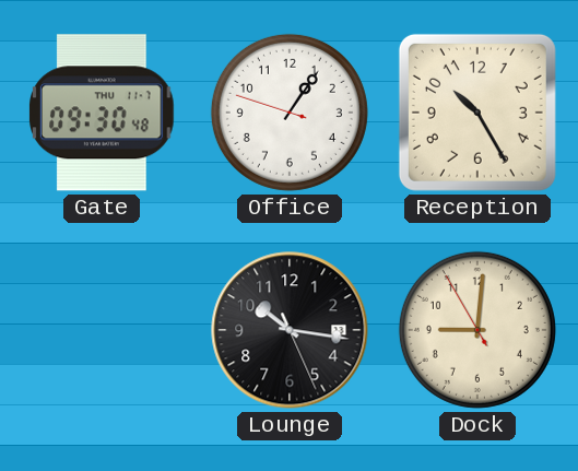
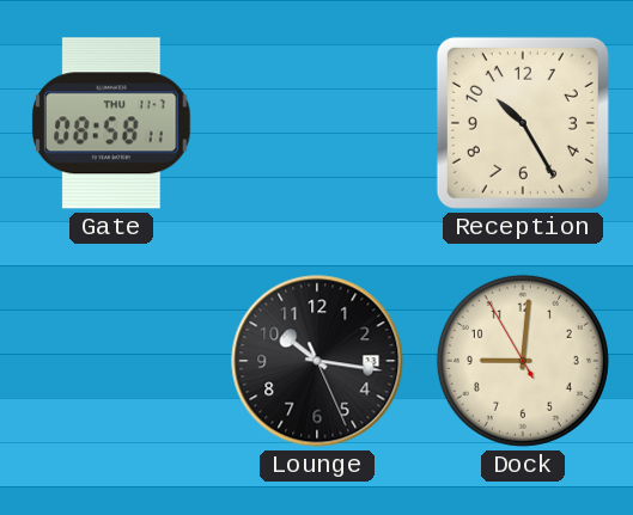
Gate: 09:30 -> 08:58
Office: 1:05 -> none
